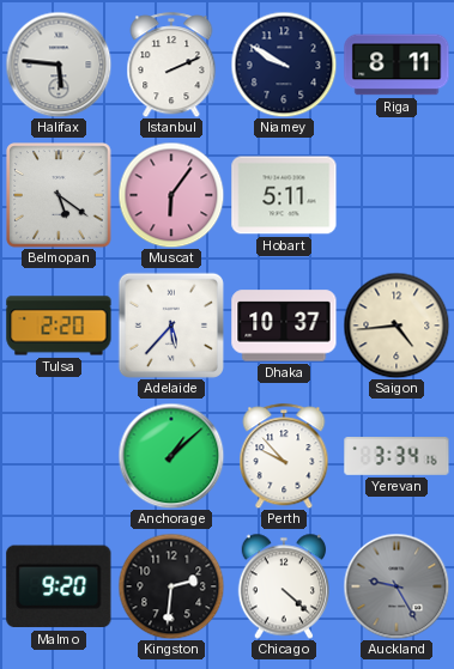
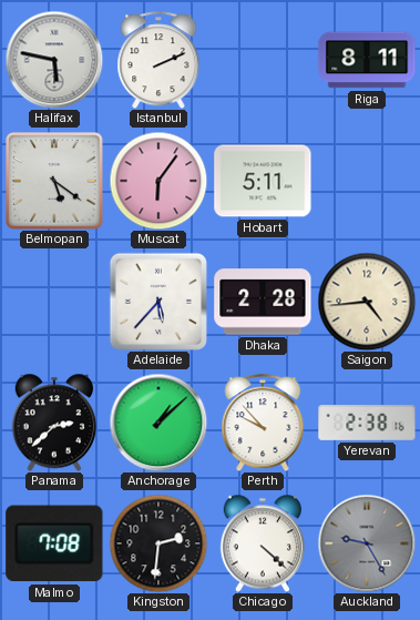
Halifax: 5:46 -> 5:47
Niamey: 9:50 -> none
Tulsa: 2:20 -> none
Dhaka: 10:37 -> 2:28
Panama: none -> 2:38
Yerevan: 3:34 -> 2:38
Malmo: 9:20 -> 7:08
